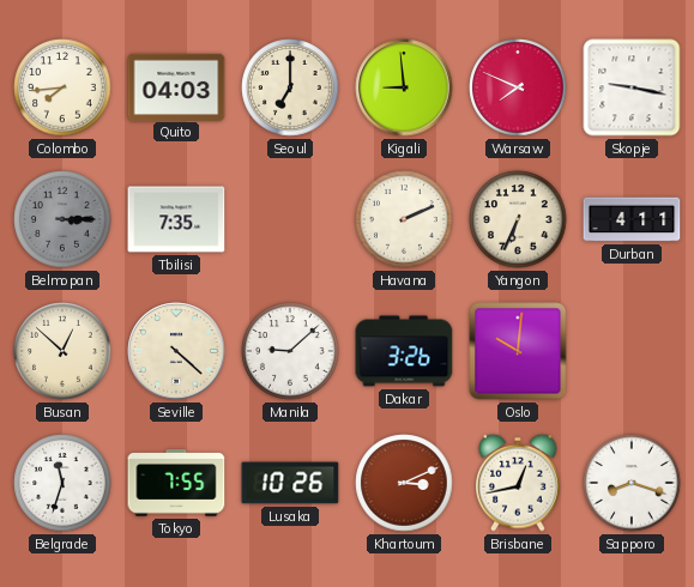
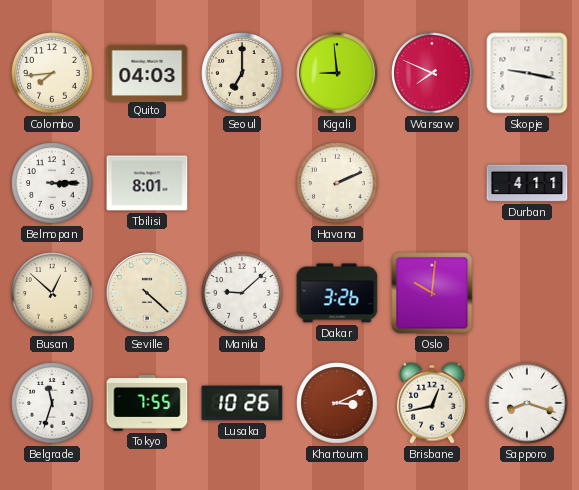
Belmopan dial: grey -> white
Tbilisi: 7:35 -> 8:01
Yangon: 6:34 -> none
